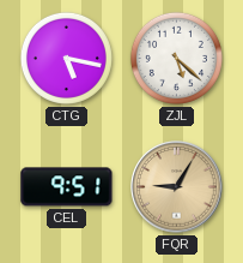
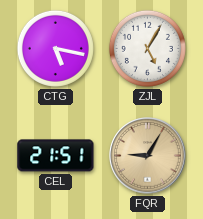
ZJL: 5:22 -> 5:05
CEL: 9:51 -> 21:51
